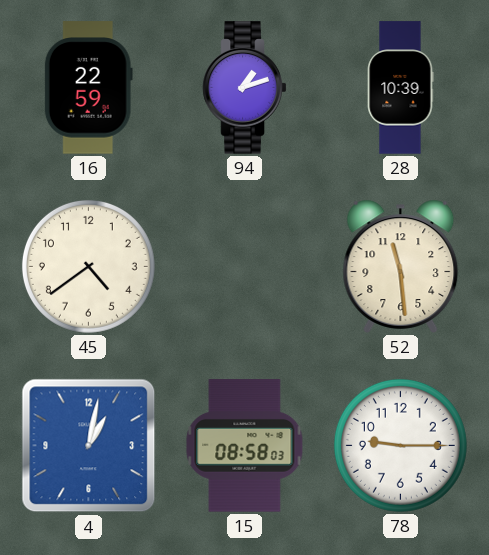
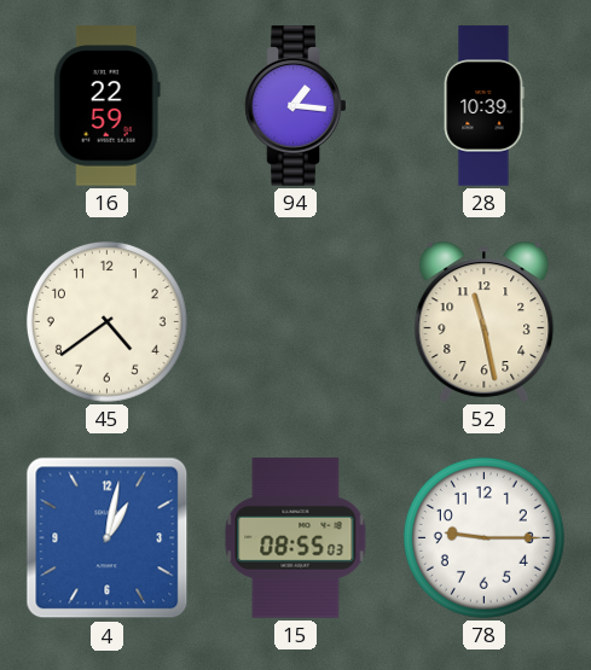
94: 1:12 -> 1:16
52: 11:29 -> 11:28
15: 08:58 -> 08:55
